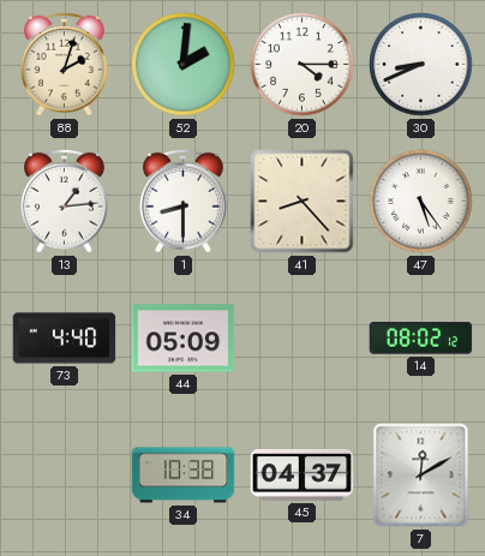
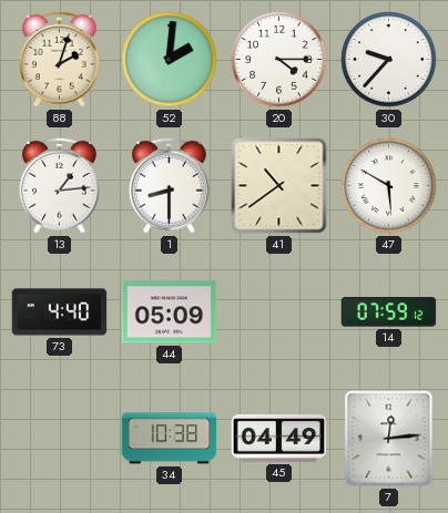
30: 8:41 -> 9:37
41: 8:23 -> 10:39
47: 5:24 -> 5:50
14: 08:02 -> 07:59
45: 04:37 -> 04:49
7: 12:10 -> 12:14
